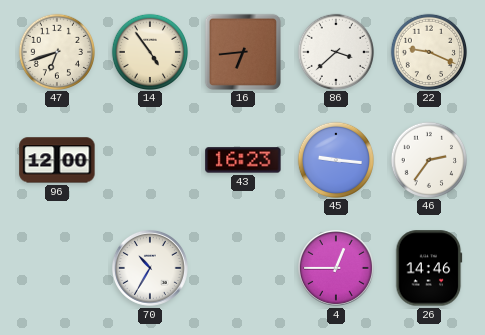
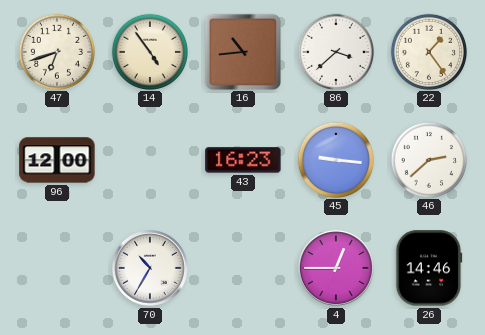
16: 6:44 -> 10:44
22: 9:19 -> 1:24
46: 2:36 -> 2:38
